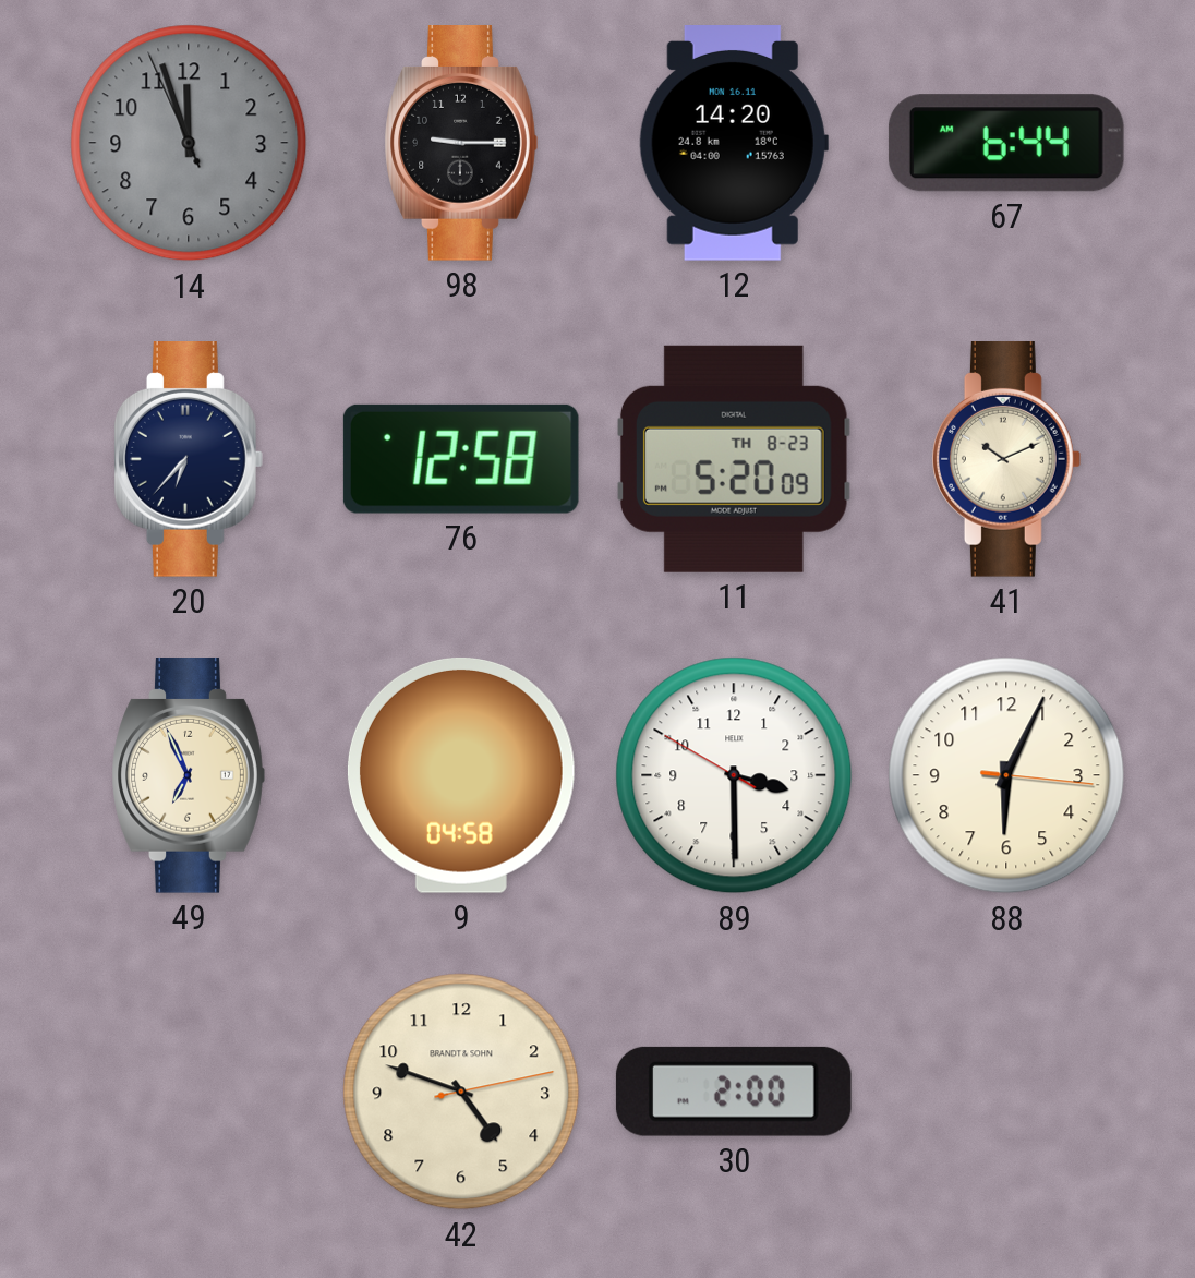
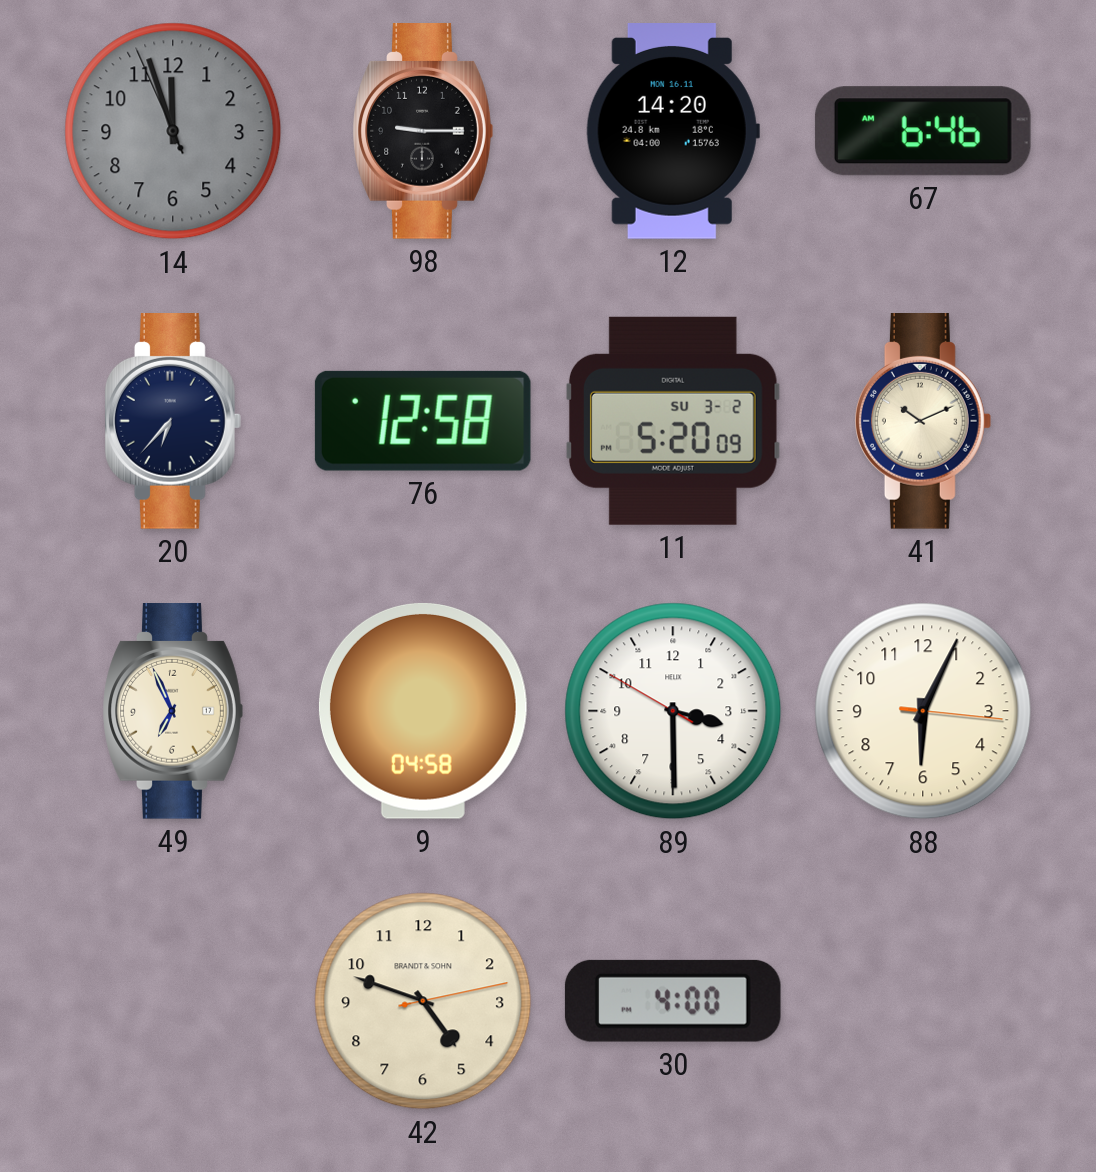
67: 6:44 -> 6:46
11 date: TH 8-23 -> SU 3-2
30: 2:00 -> 4:00
